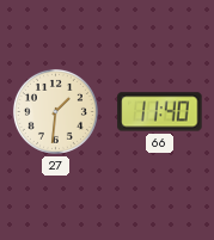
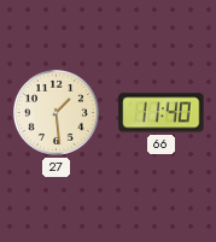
27: 1:31 -> 1:29
